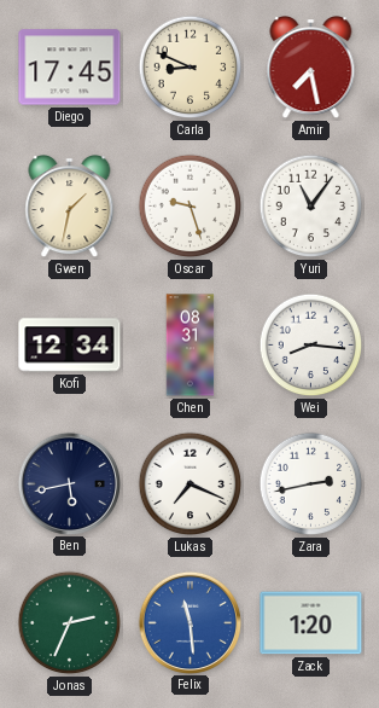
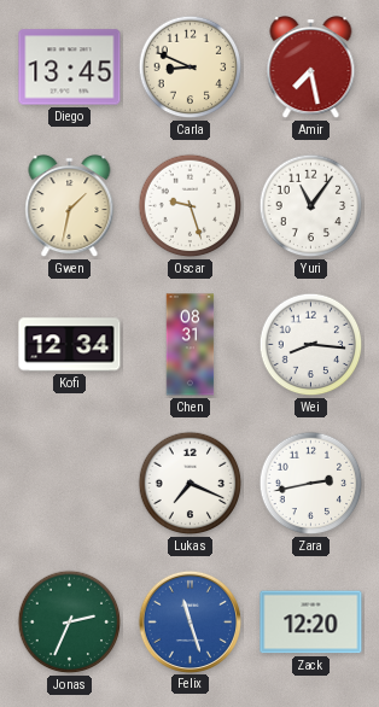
Diego: 17:45 -> 13:45
Ben: 5:43 -> none
Felix: 11:29 -> 11:27
Zack: 1:20 -> 12:20
